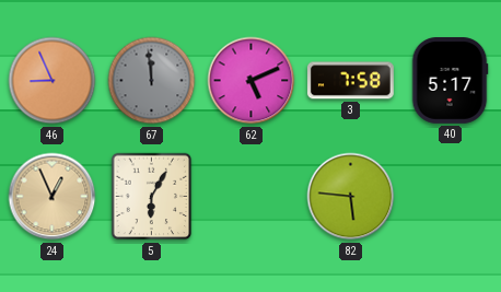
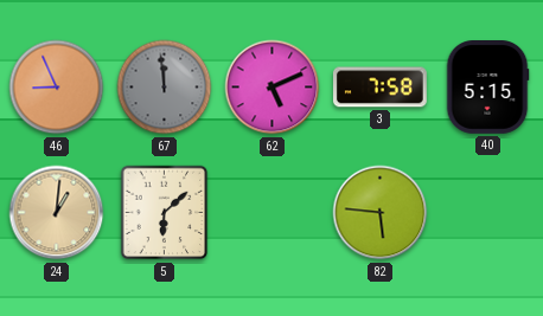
40: 5:17 -> 5:15
24: 12:56 -> 1:01
5: 6:05 -> 6:08
